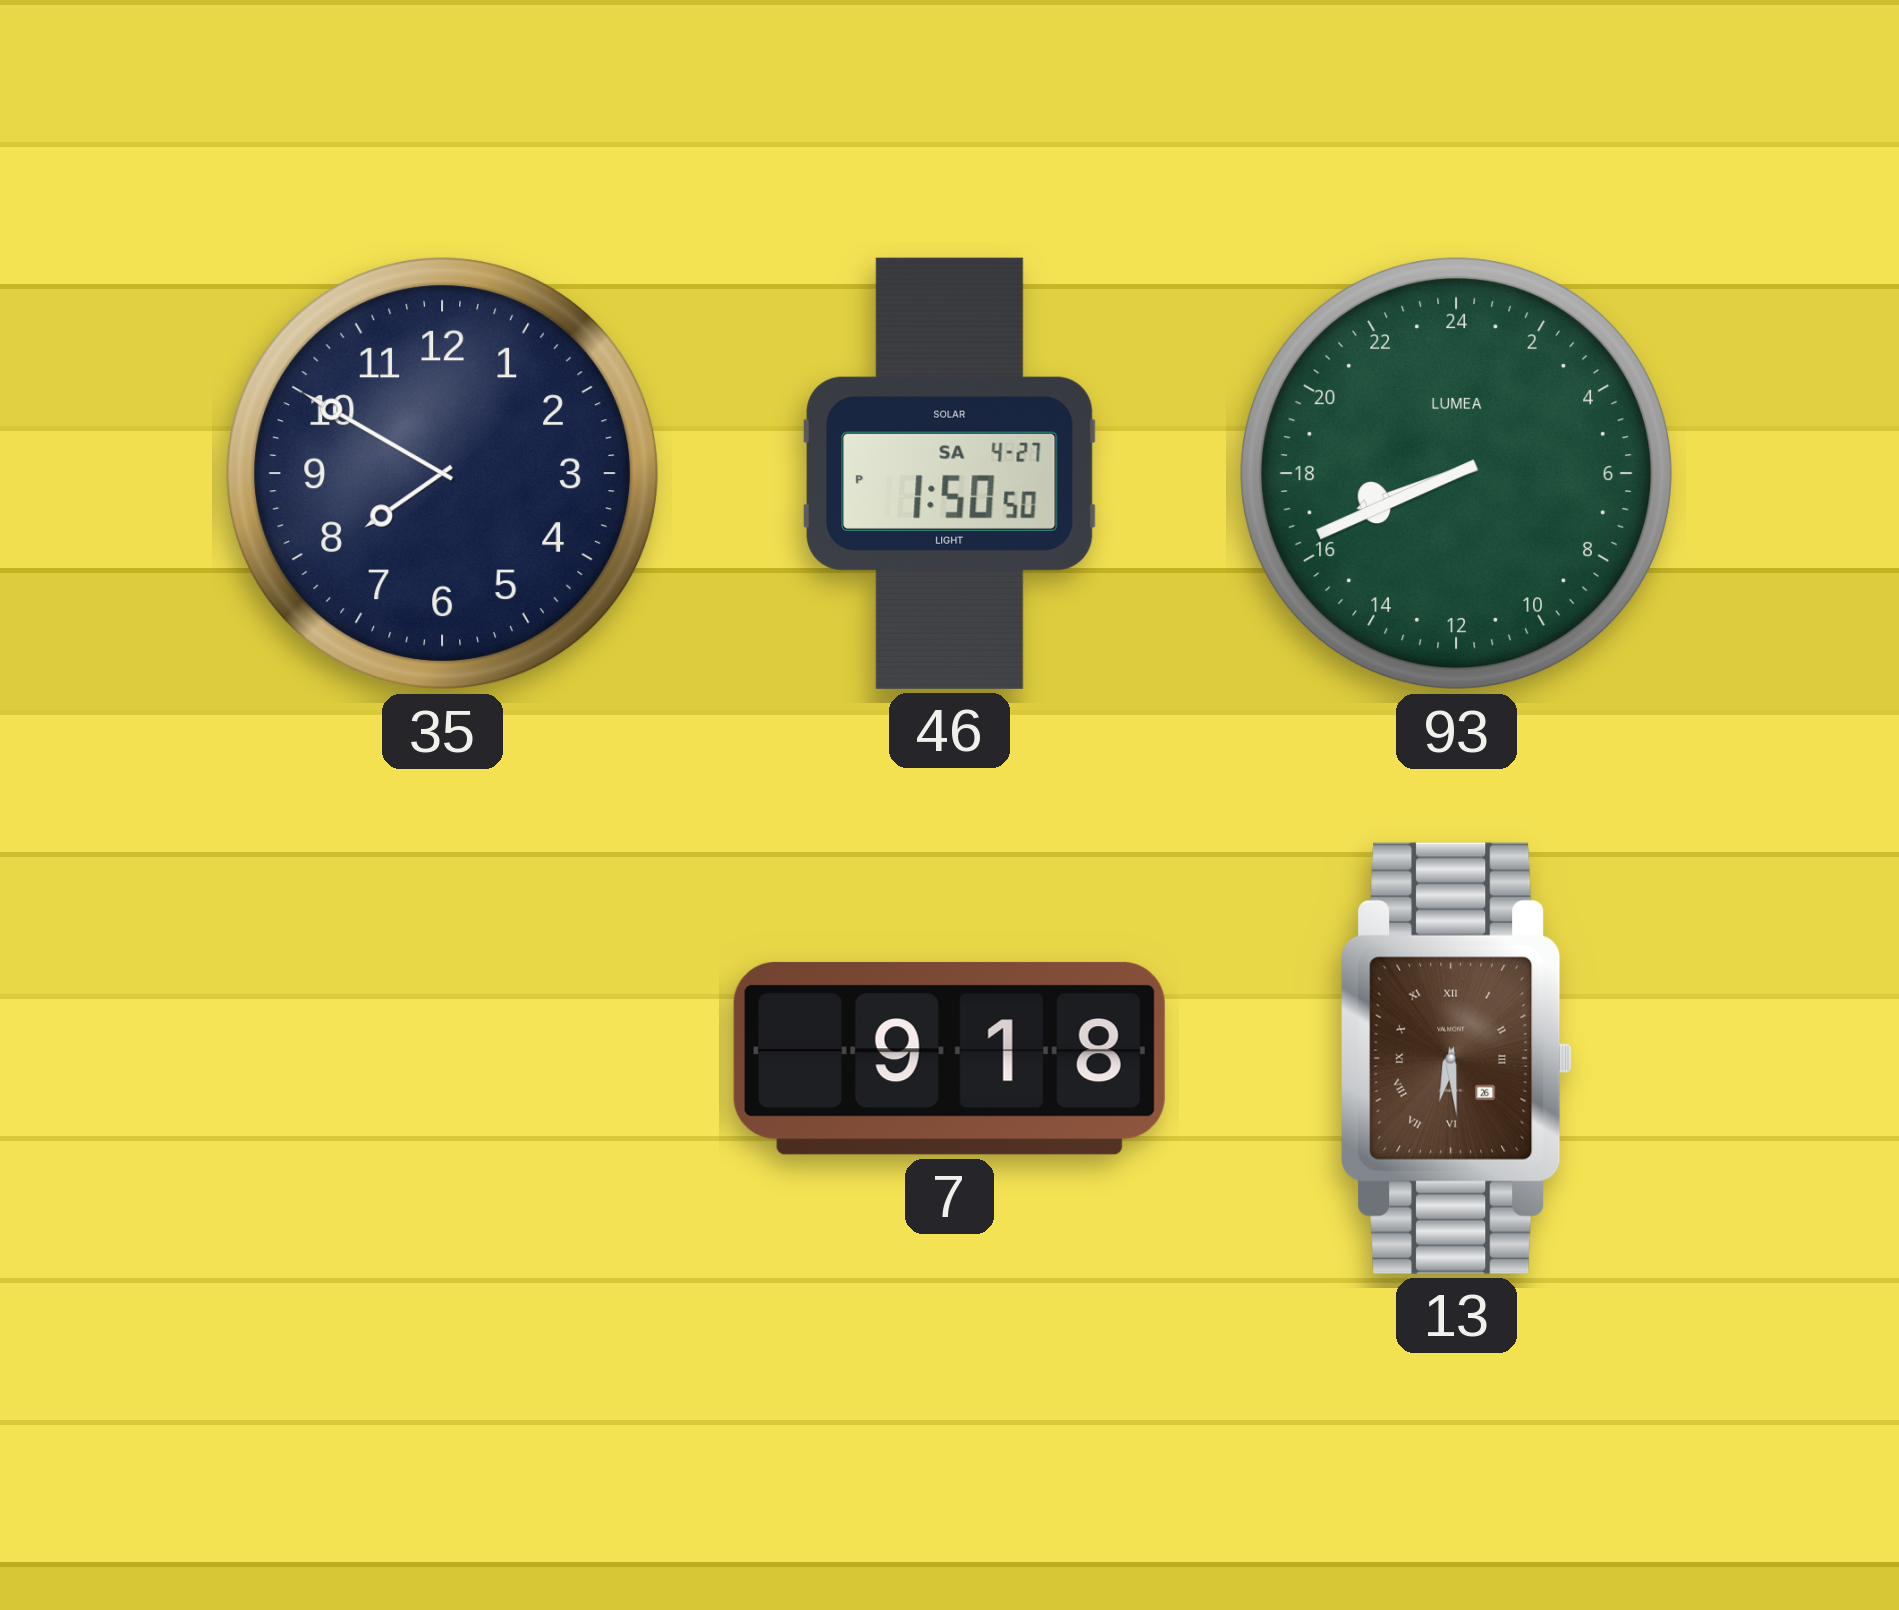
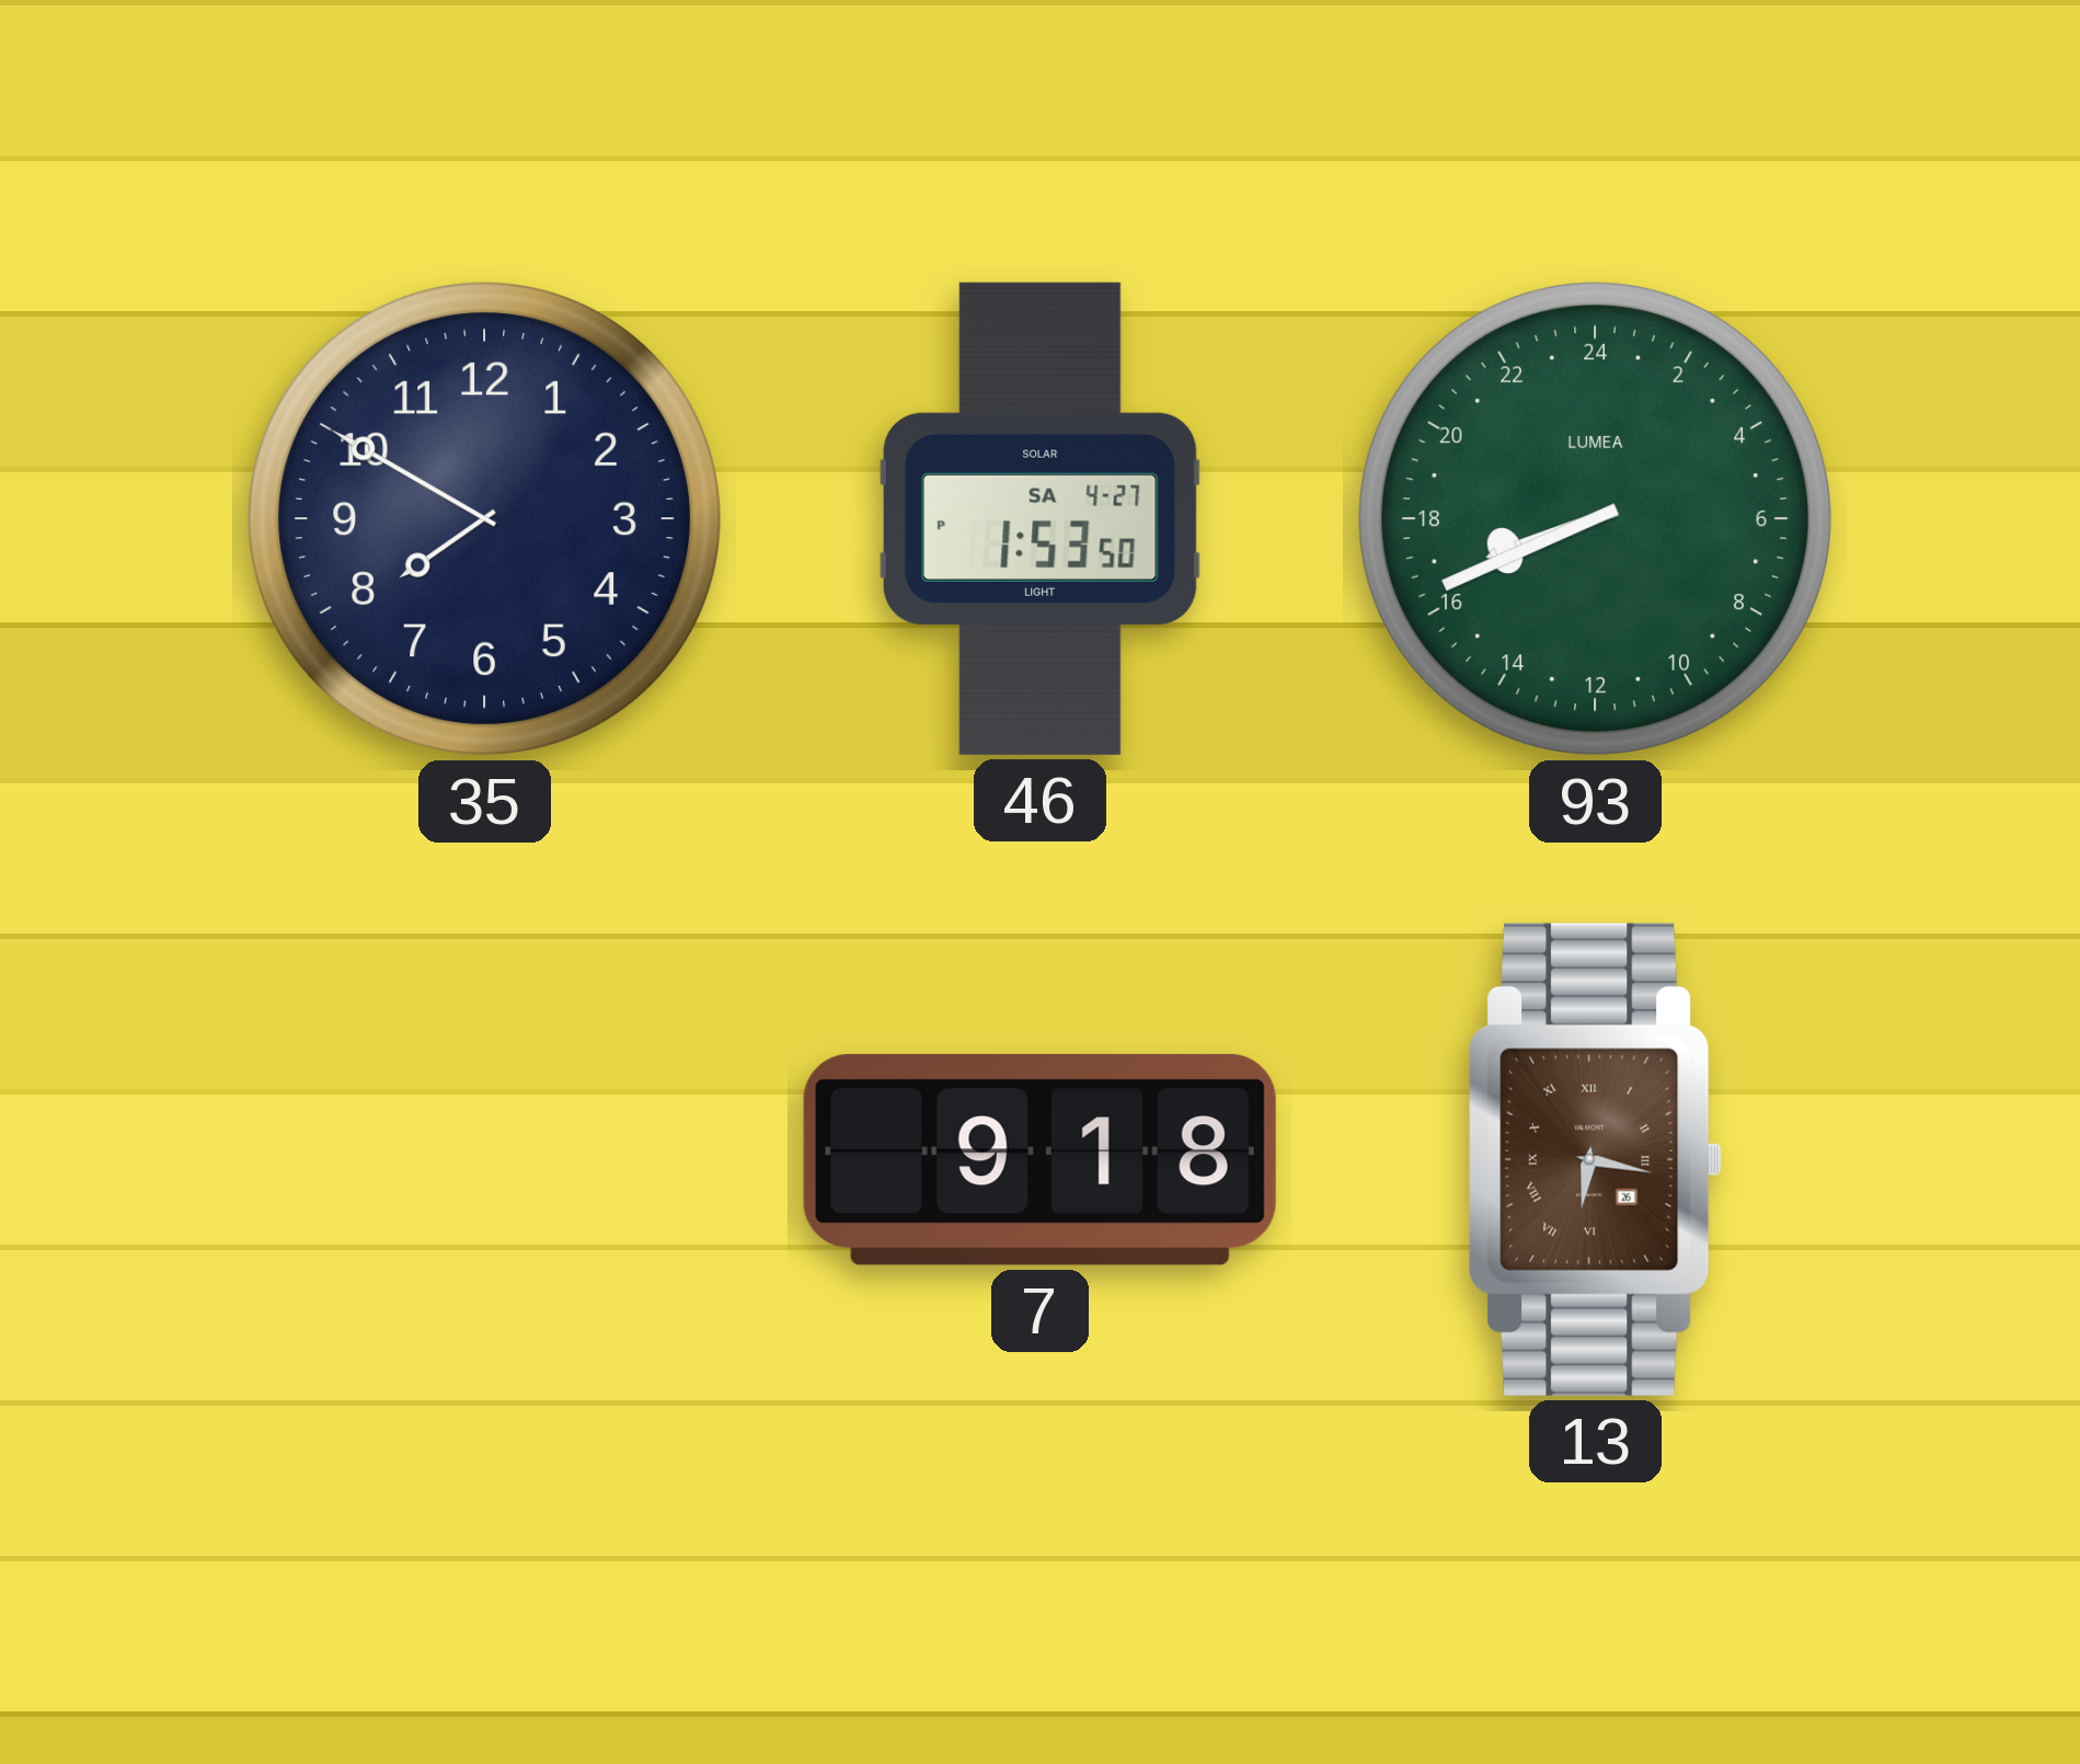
46: 1:50 -> 1:53
13: 6:29 -> 6:17
